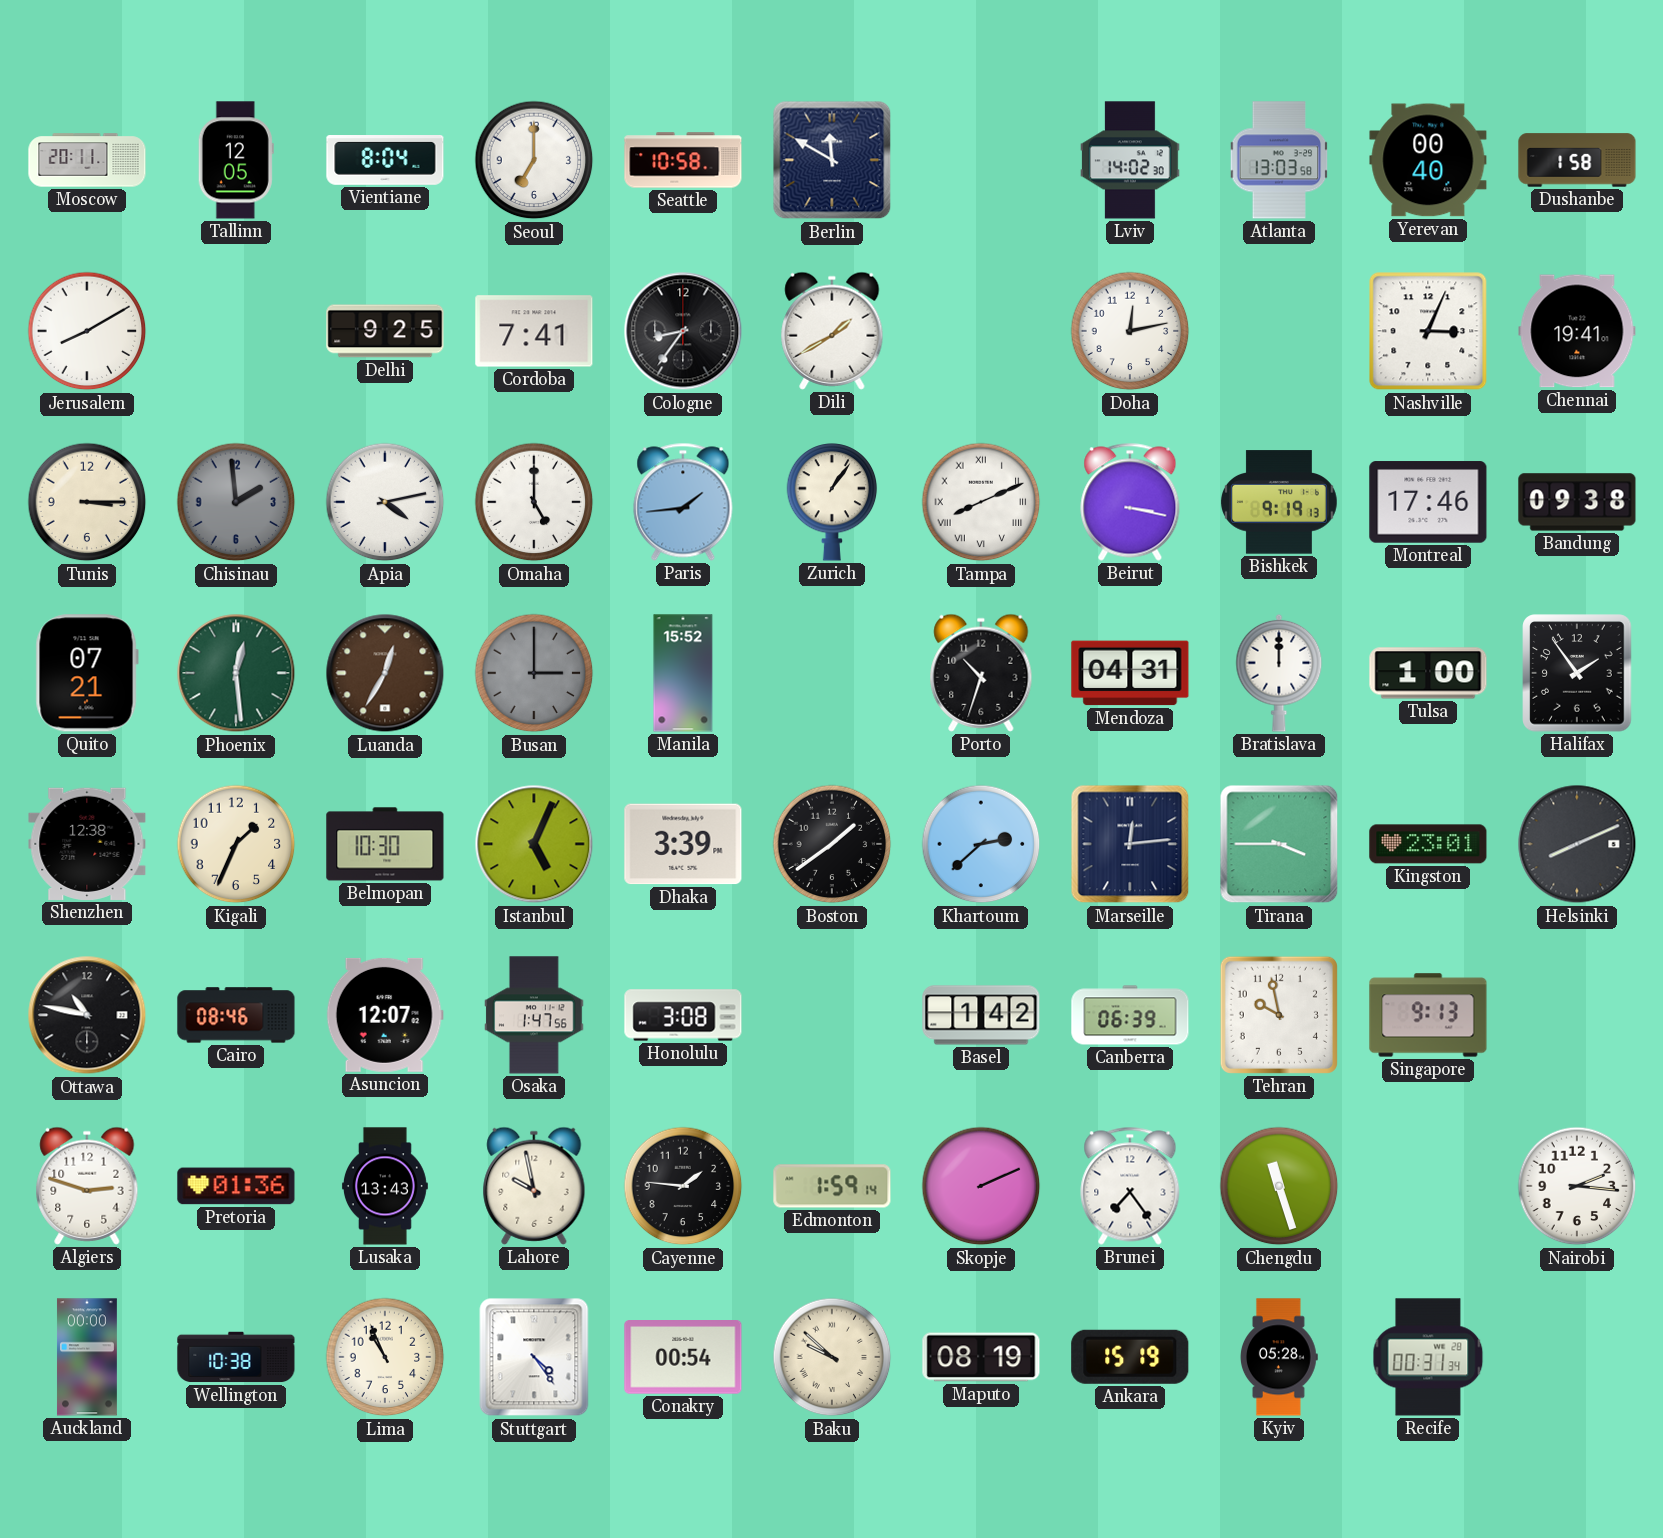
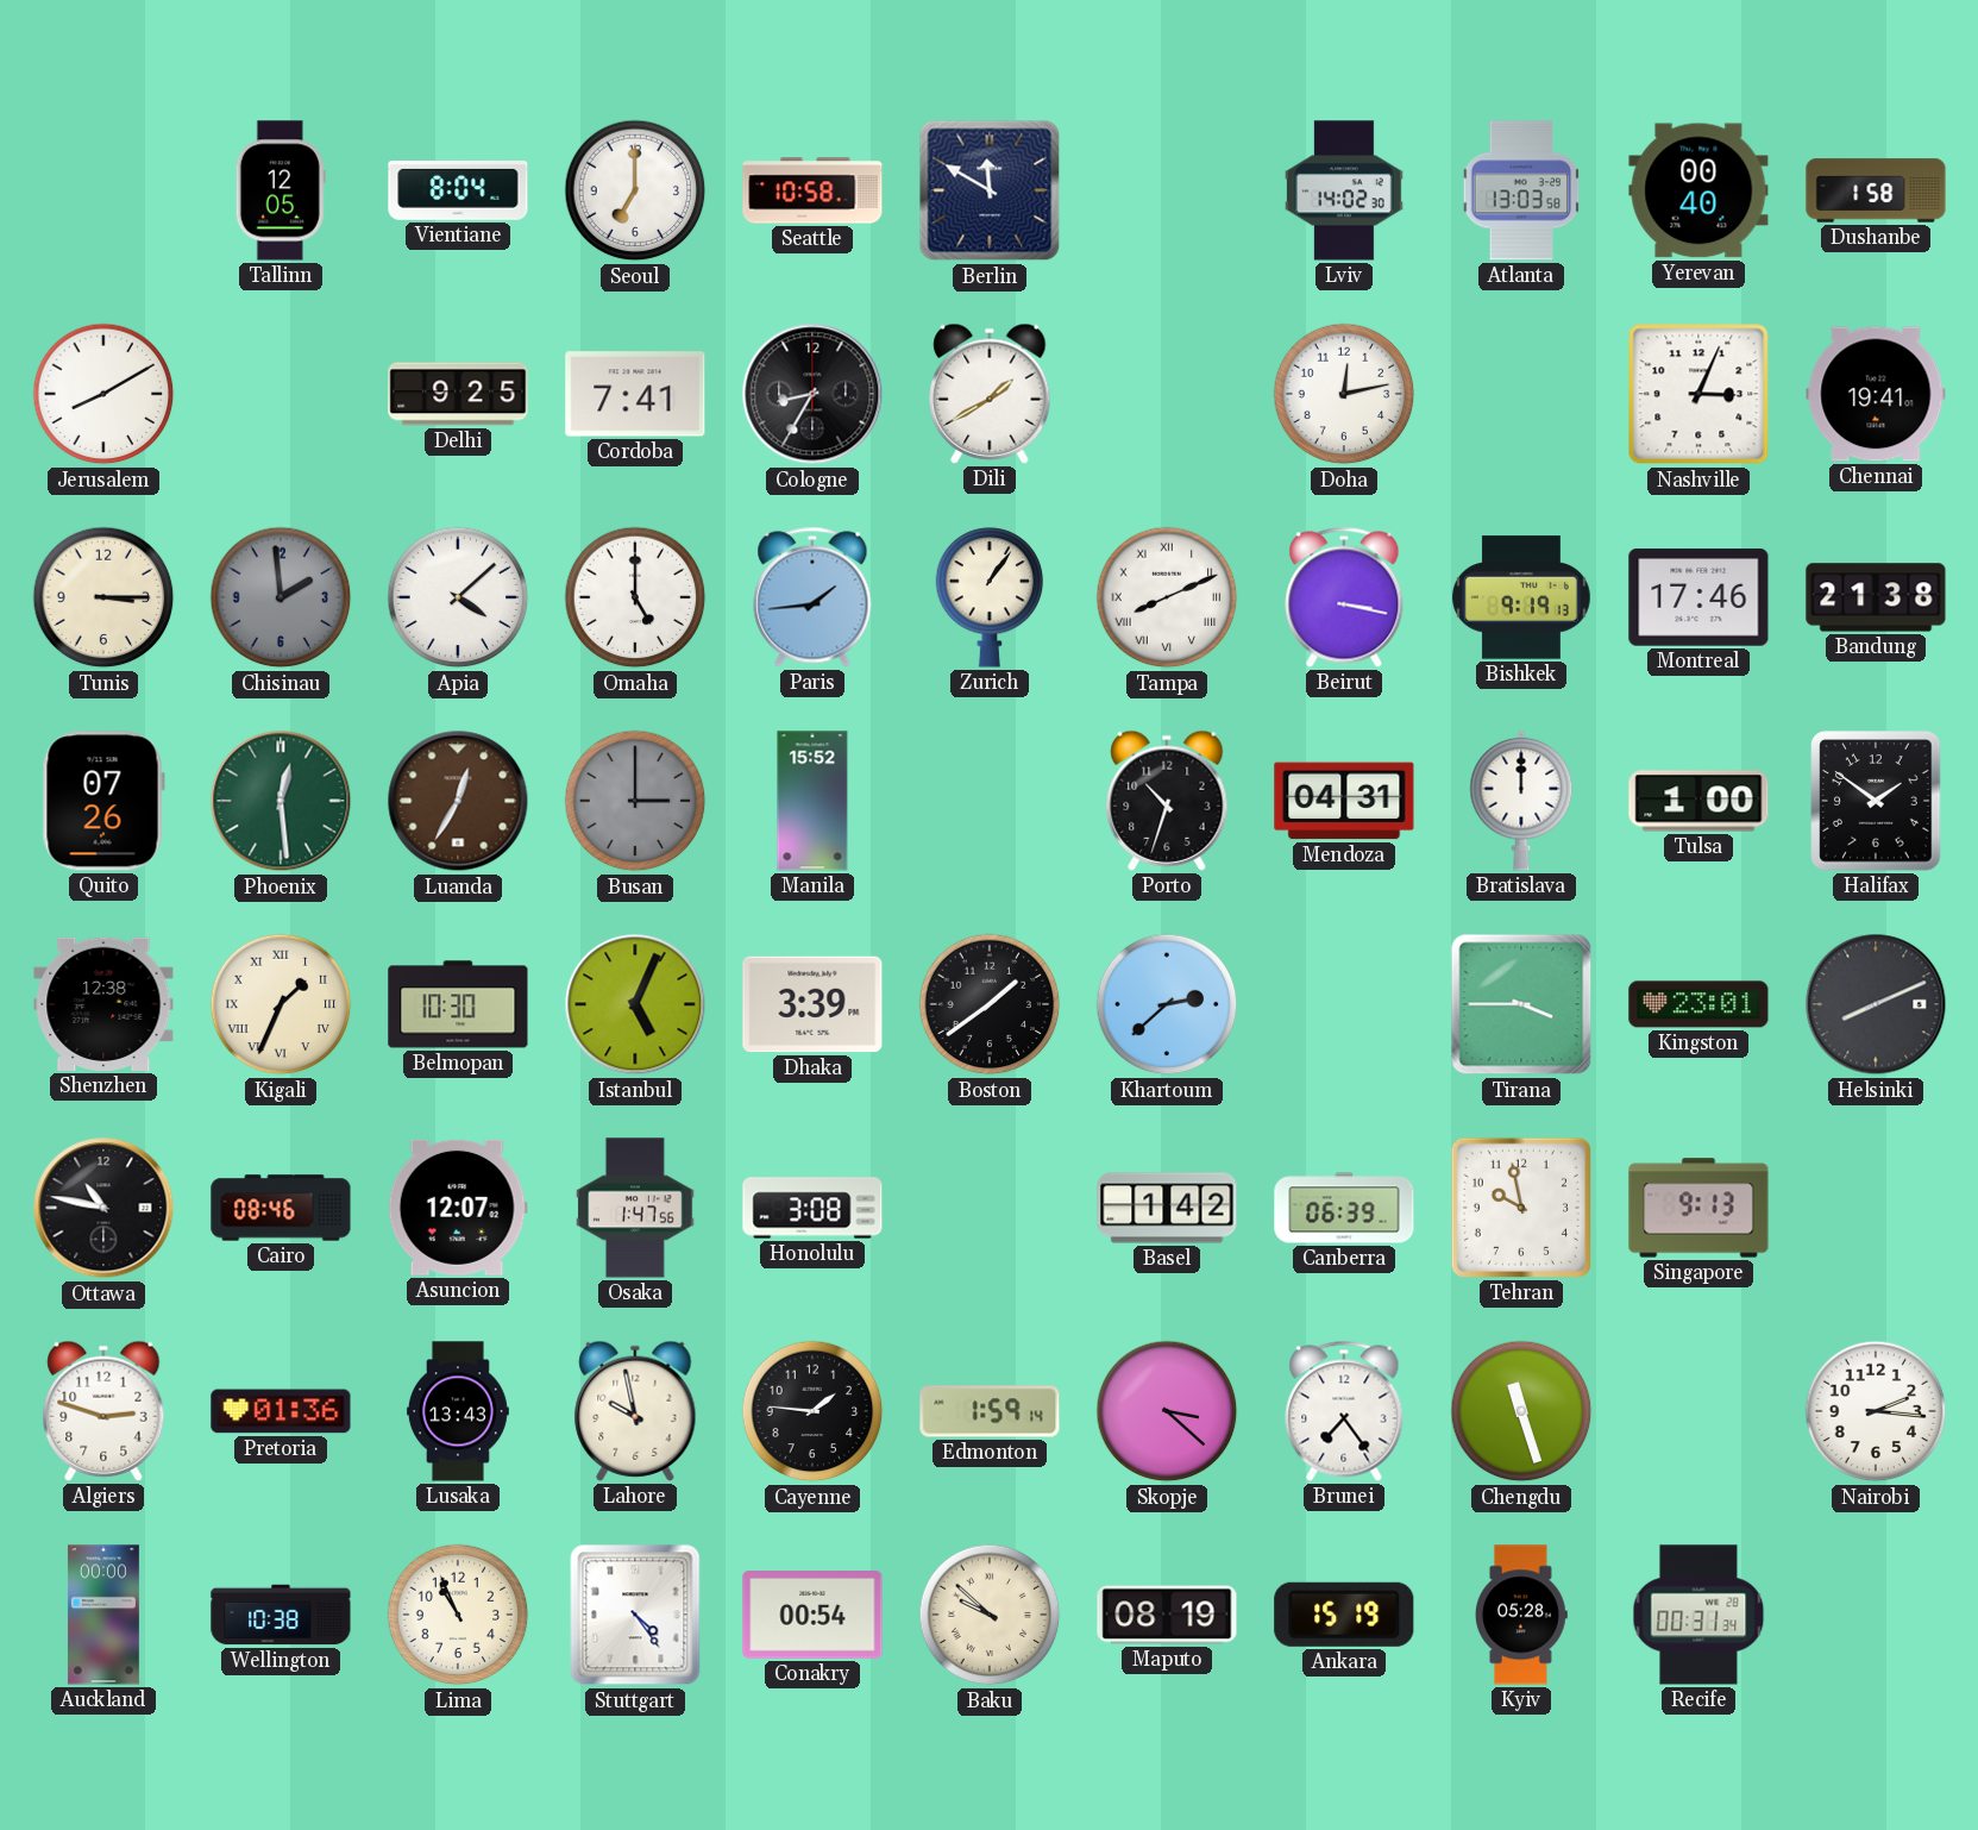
Moscow: 20:11 -> none
Cologne: 8:36 -> 8:35
Apia: 4:13 -> 4:08
Bandung: 09:38 -> 21:38
Quito: 07:21 -> 07:26
Halifax: 1:54 -> 1:51
Kigali numerals: Arabic -> Roman
Marseille: 12:14 -> none
Skopje: 2:11 -> 3:22
